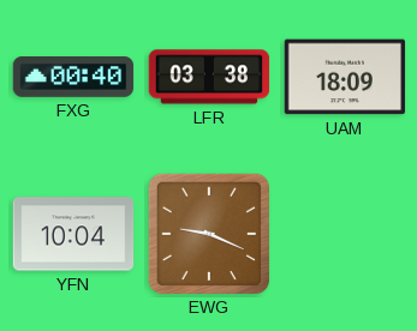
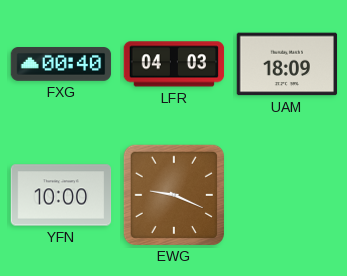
LFR: 03:38 -> 04:03
YFN: 10:04 -> 10:00
